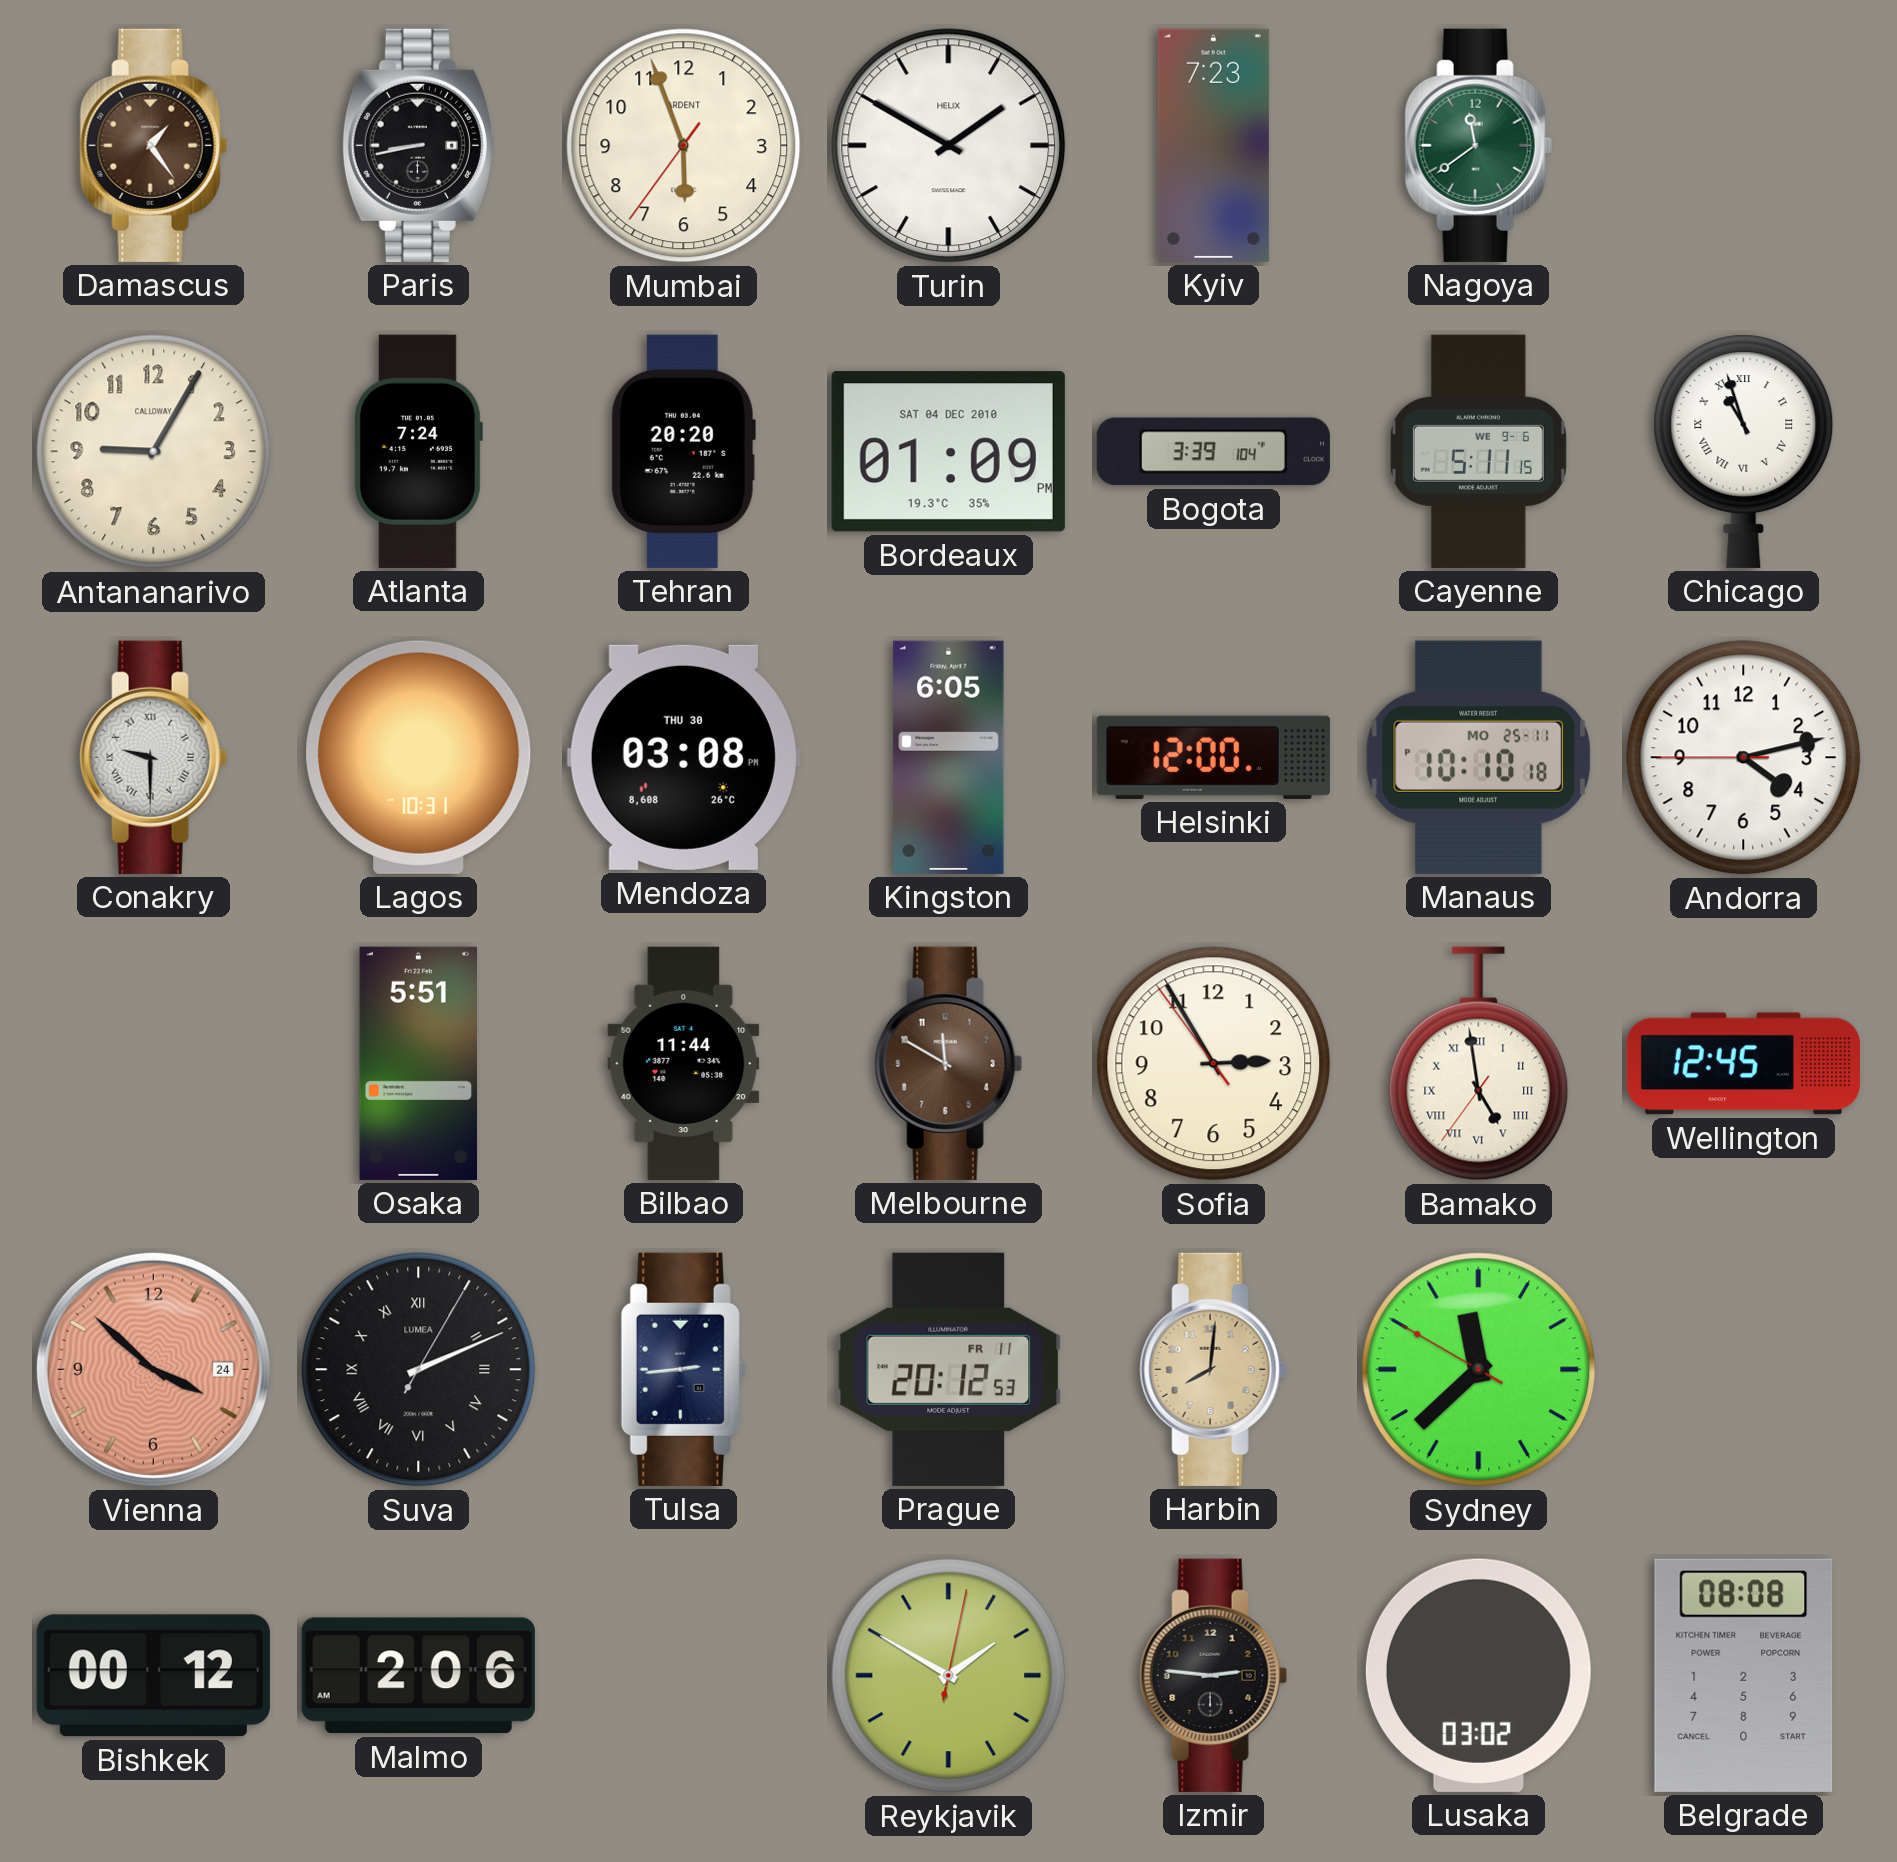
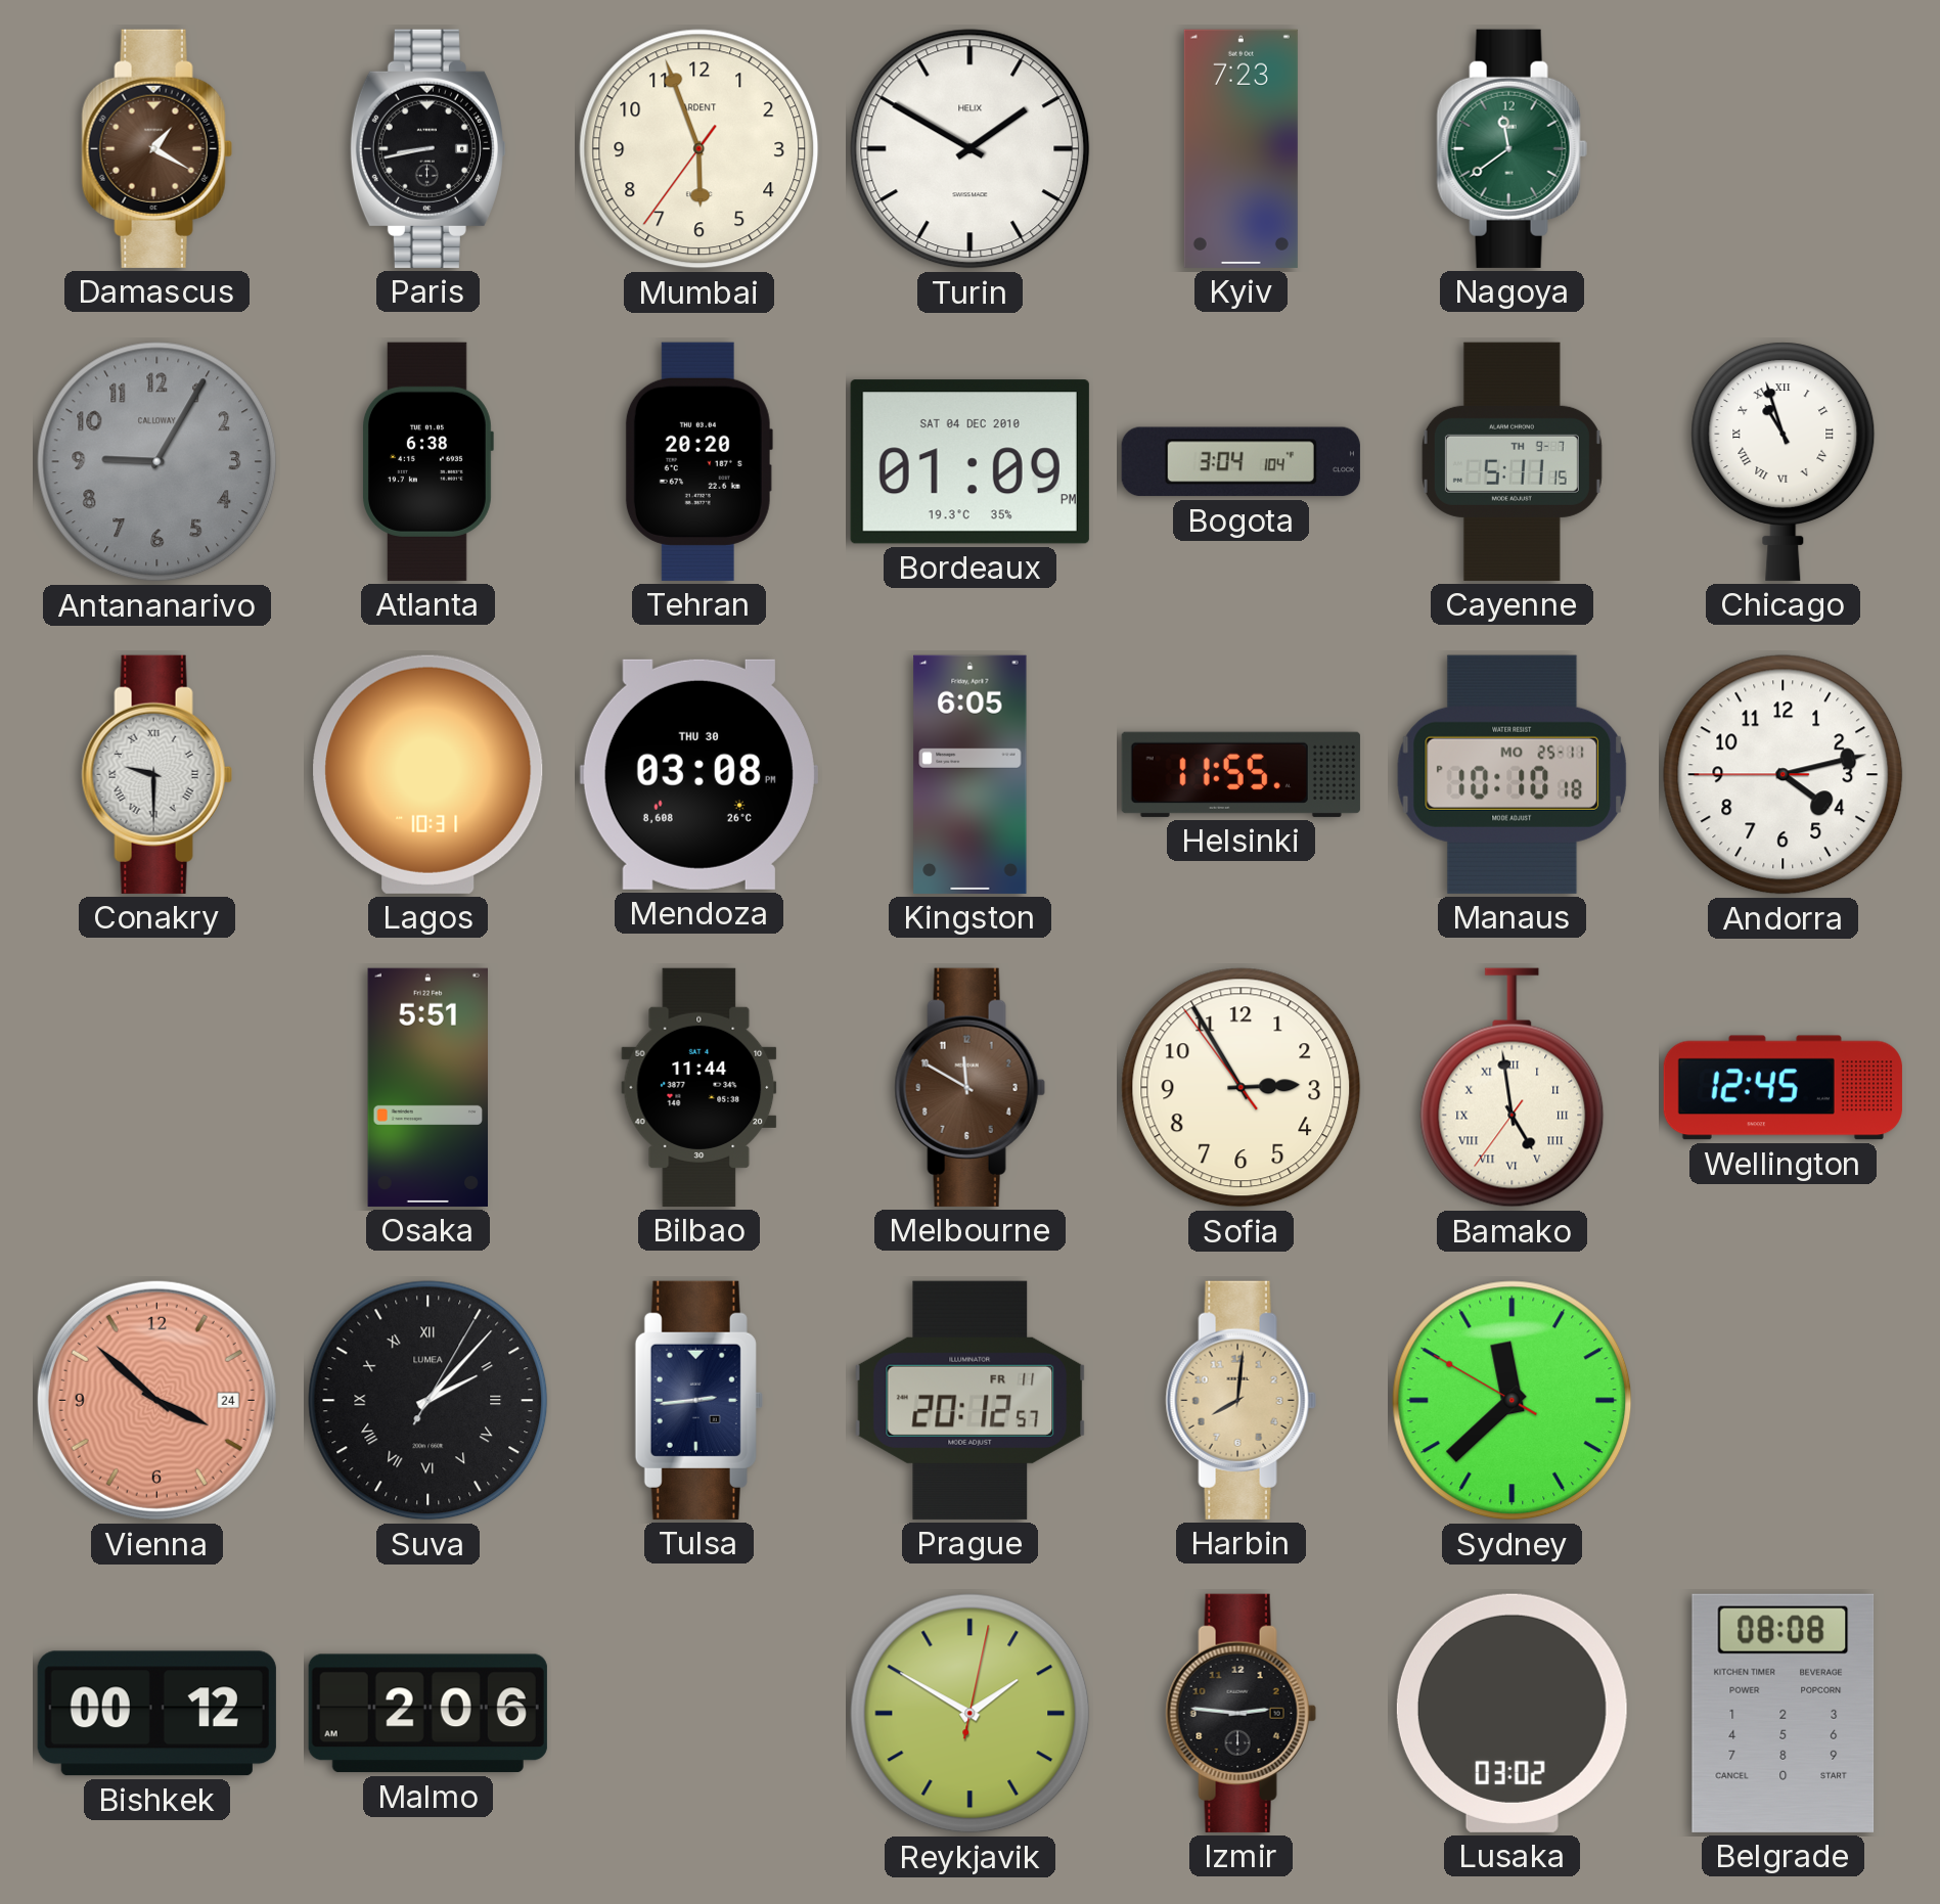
Damascus: 1:24 -> 1:20
Antananarivo dial: cream -> grey
Atlanta: 7:24 -> 6:38
Bogota: 3:39 -> 3:04
Cayenne date: WE 9-6 -> TH 9-7
Helsinki: 12:00 -> 11:55
Suva: 2:11 -> 2:07
Prague: 20:12:53 -> 20:12:57
